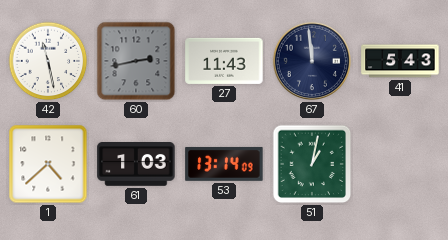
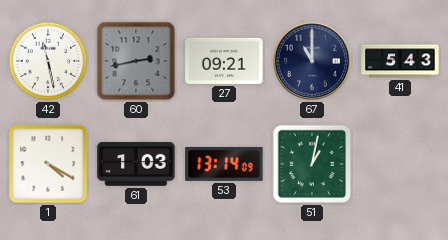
27: 11:43 -> 09:21
67: 11:59 -> 11:00
1: 4:38 -> 4:20
